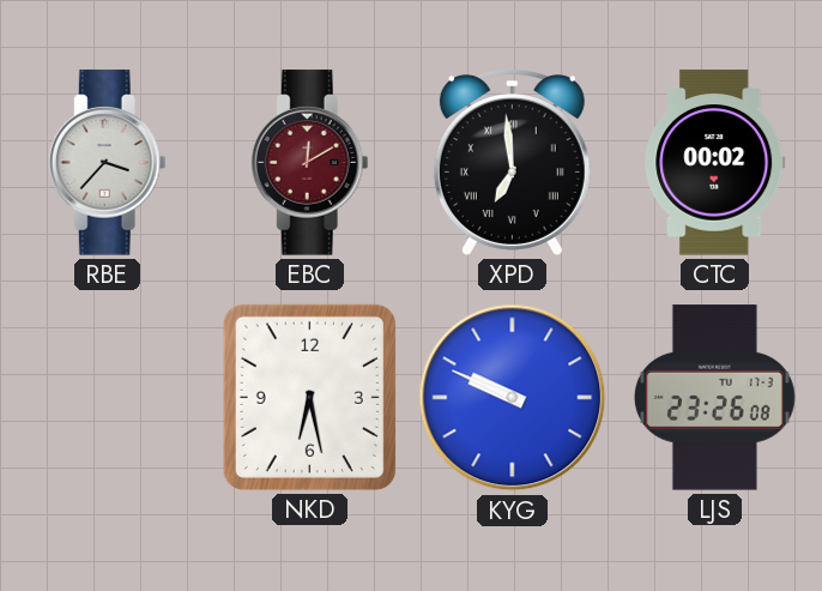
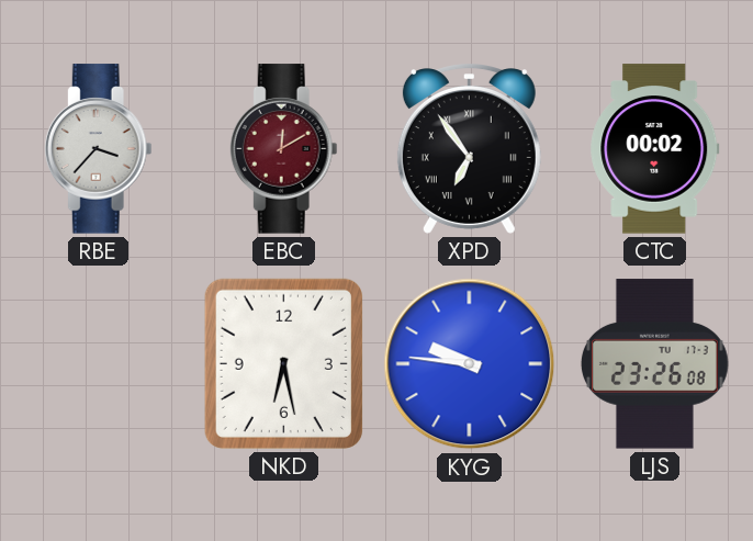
XPD: 6:59 -> 6:54
KYG: 9:49 -> 9:46
